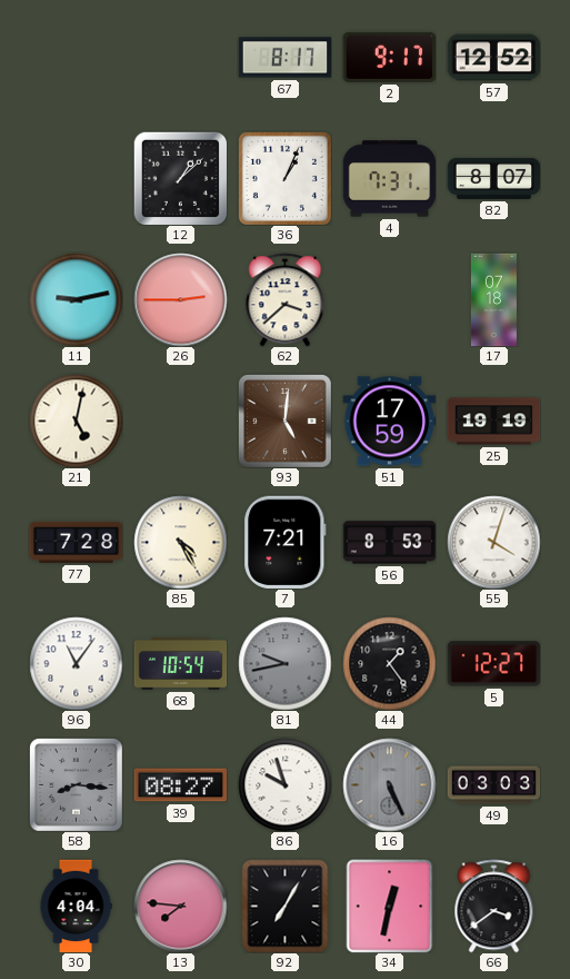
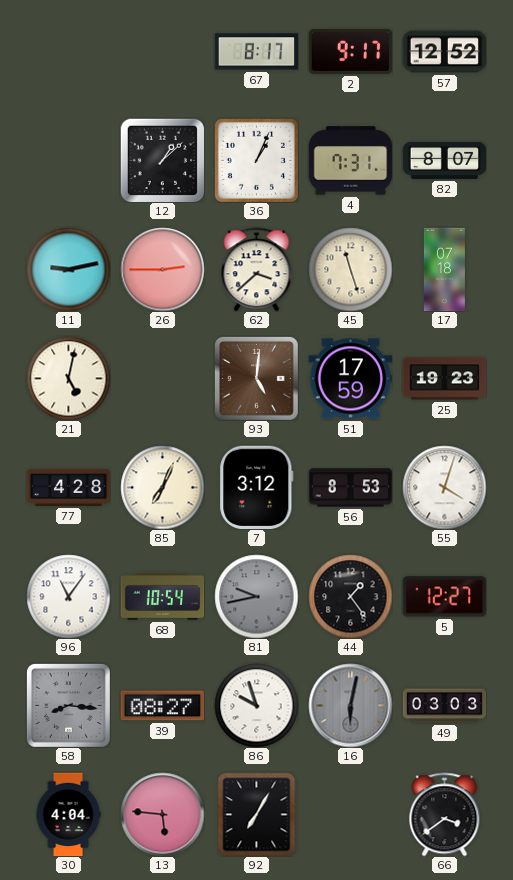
45: none -> 11:27
25: 19:19 -> 19:23
77: 7:28 -> 4:28
85: 4:25 -> 7:04
7: 7:21 -> 3:12
16: 5:26 -> 6:02
13: 7:46 -> 5:46
34: 12:32 -> none
